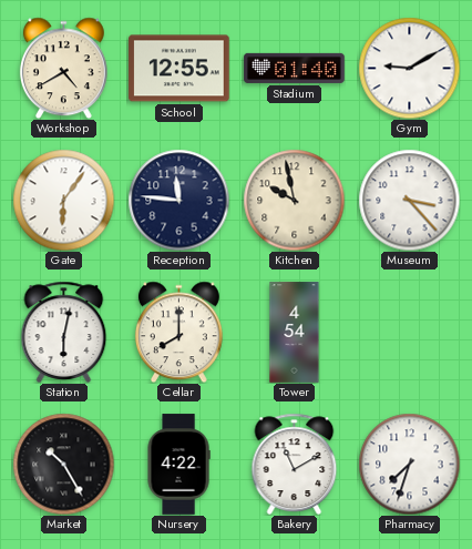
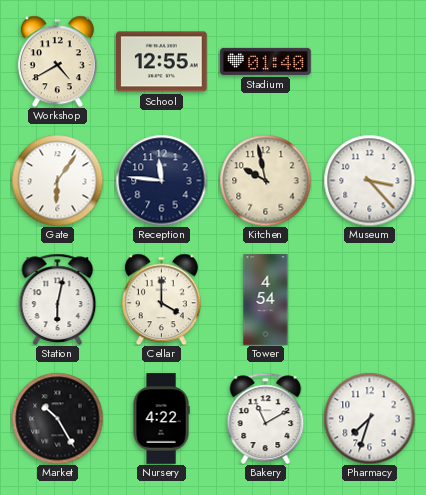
Gym: 9:10 -> none
Cellar: 8:00 -> 4:00
